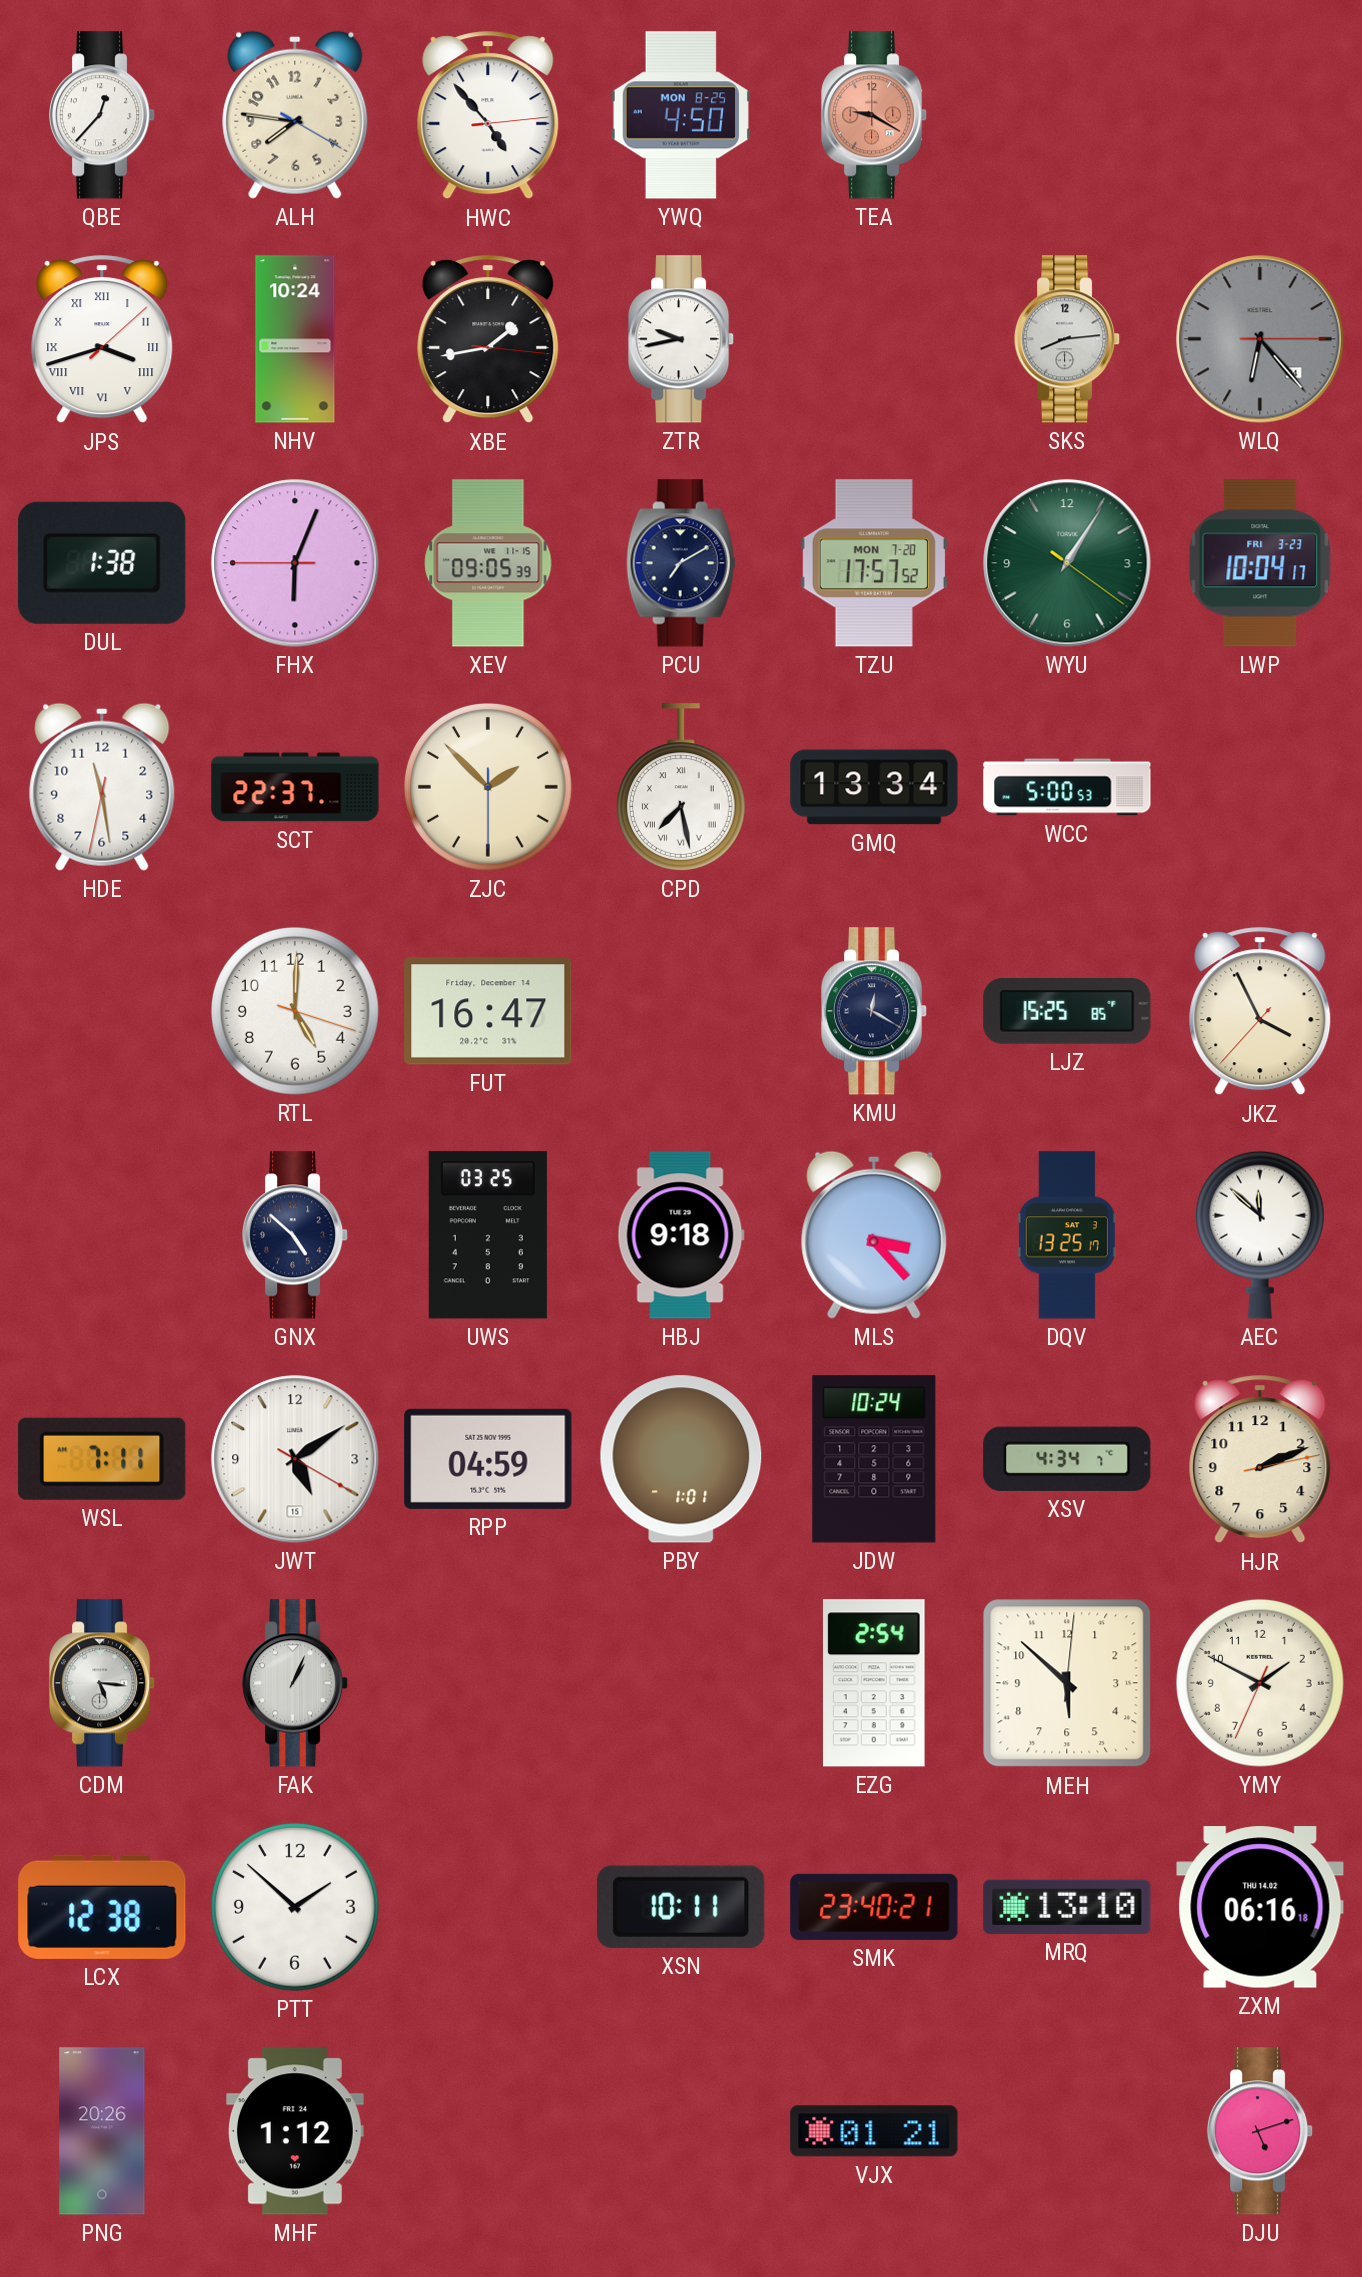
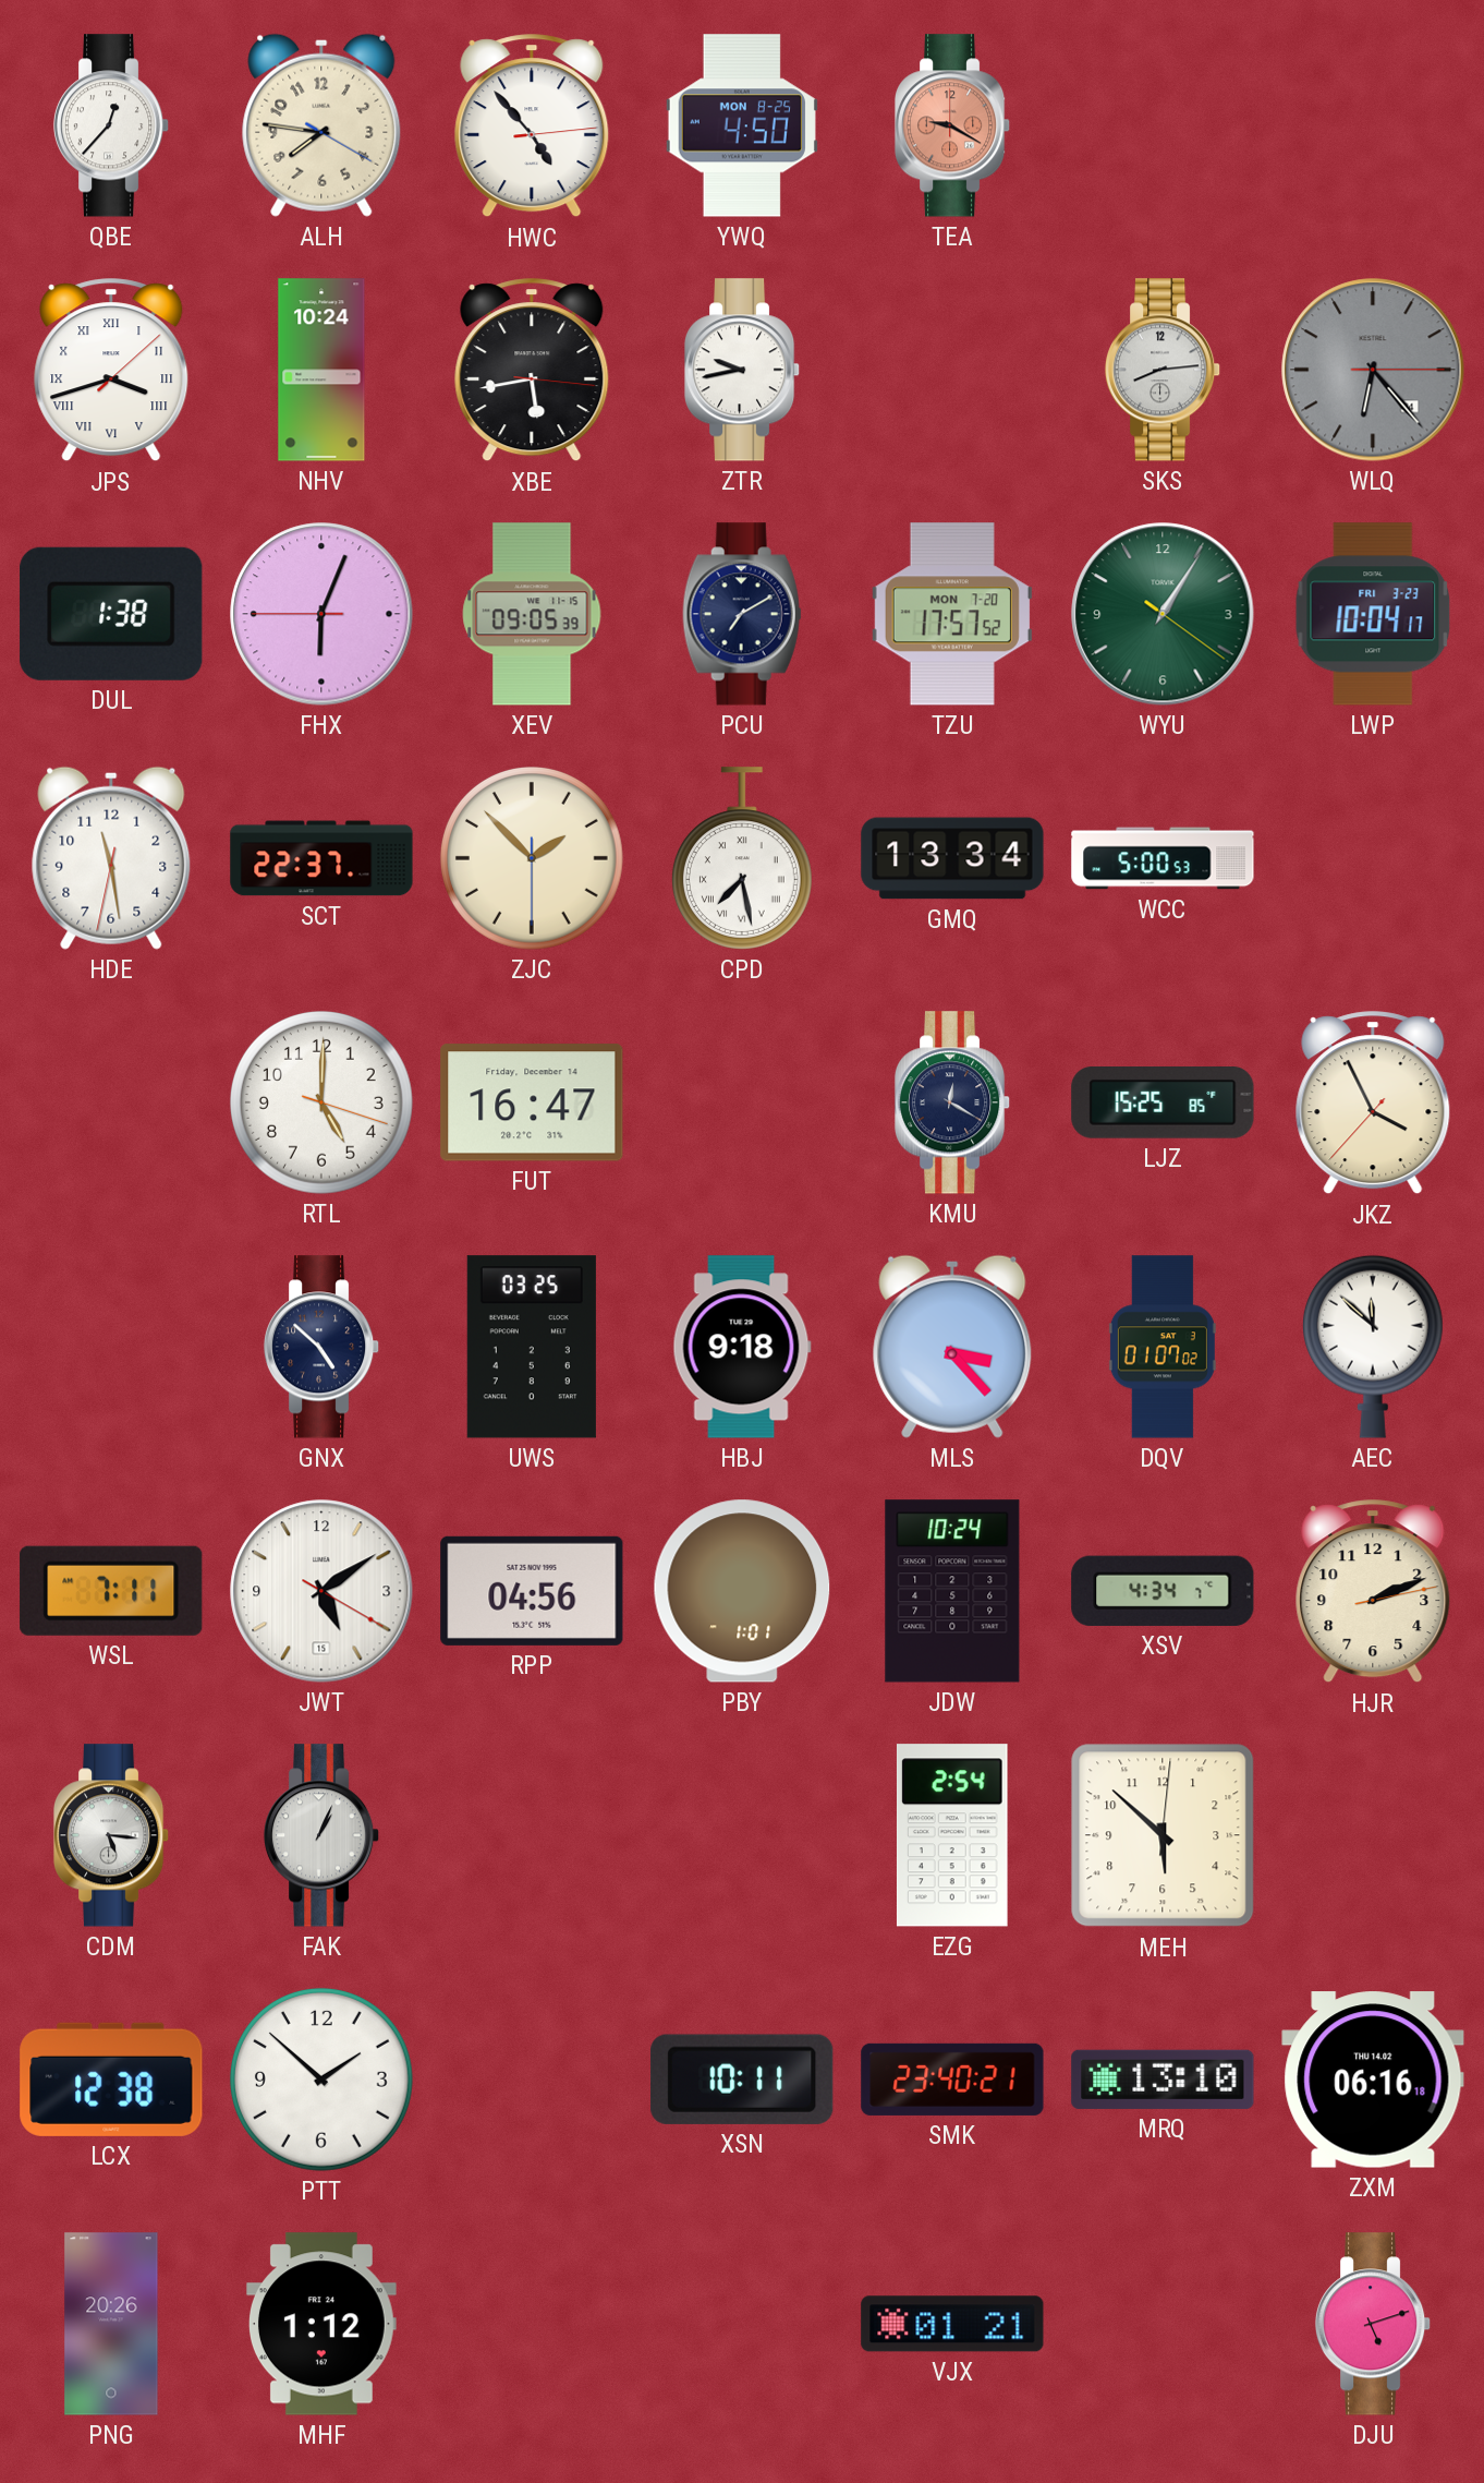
XBE: 1:43 -> 5:43
DQV: 13:25 -> 01:07
RPP: 04:59 -> 04:56
YMY: 1:49 -> none
